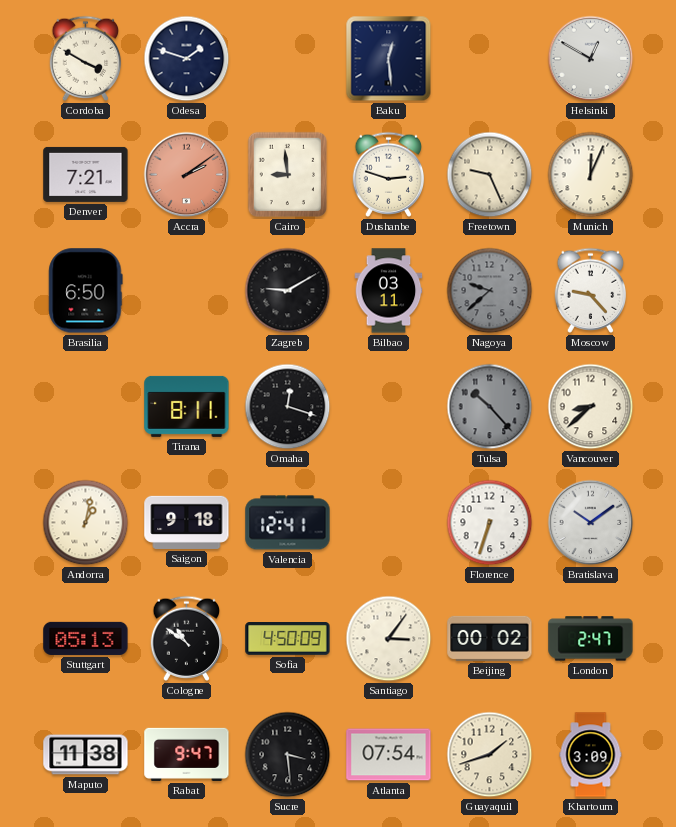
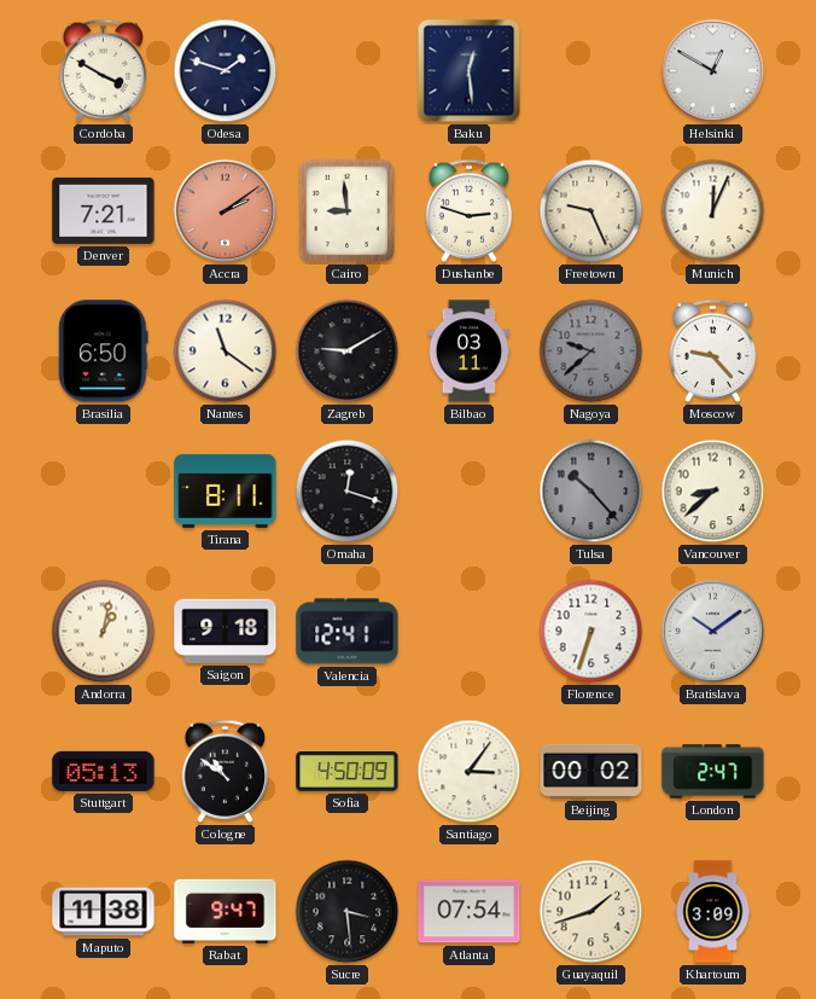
Nantes: none -> 11:21
